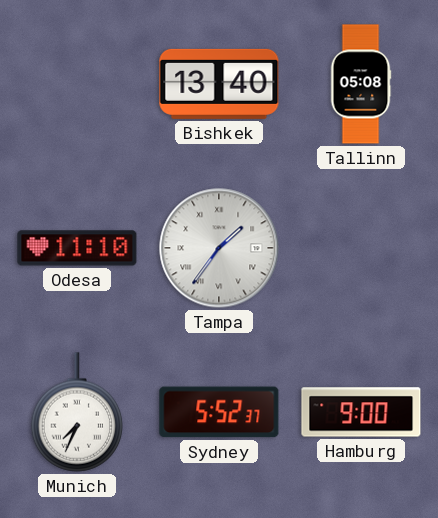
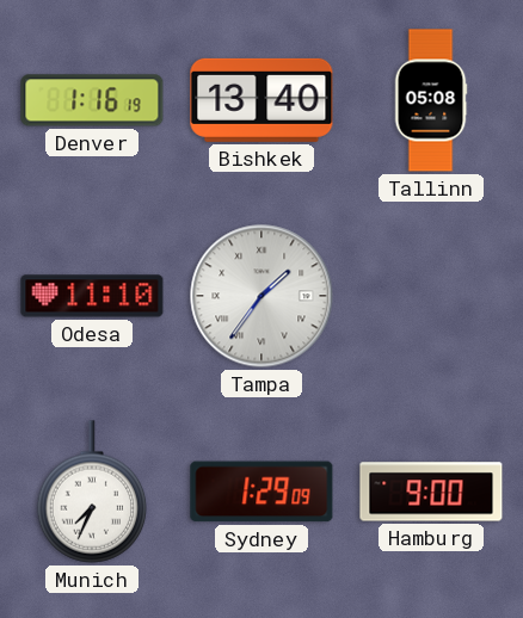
Denver: none -> 1:16
Sydney: 5:52 -> 1:29
